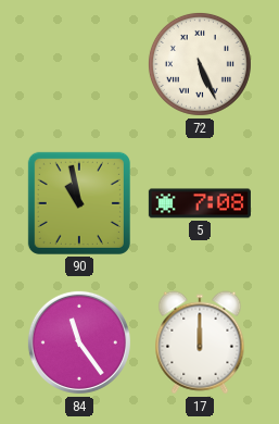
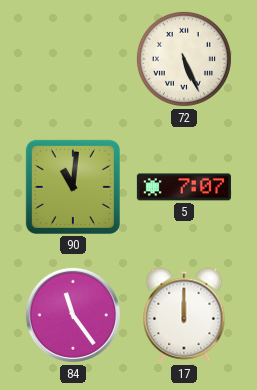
90: 10:58 -> 11:01
5: 7:08 -> 7:07
